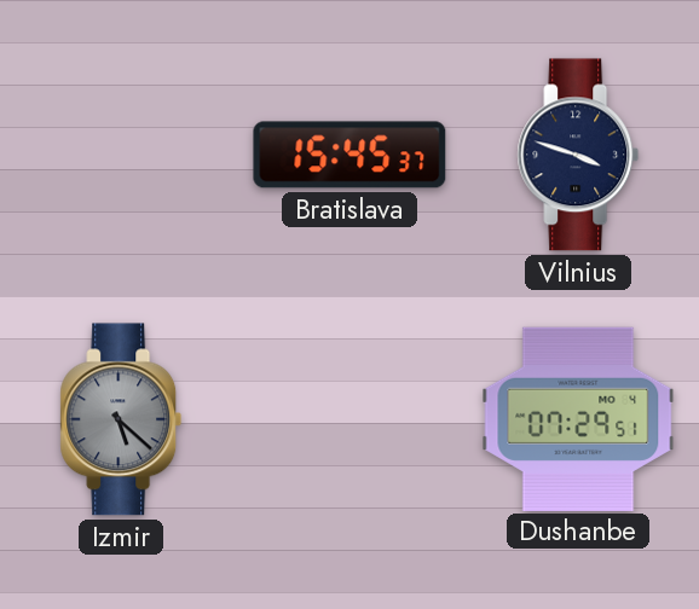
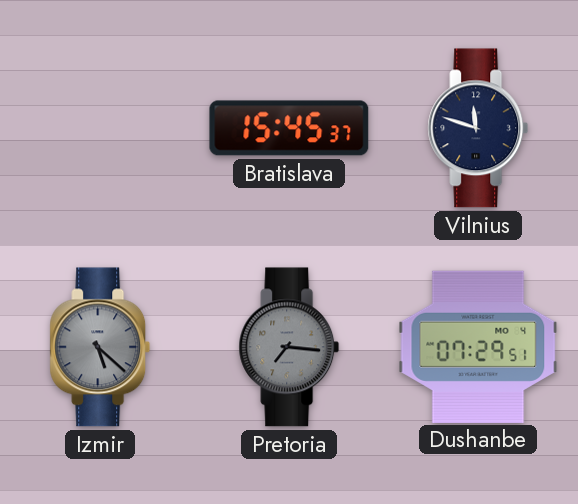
Vilnius: 3:48 -> 11:48
Pretoria: none -> 7:16
